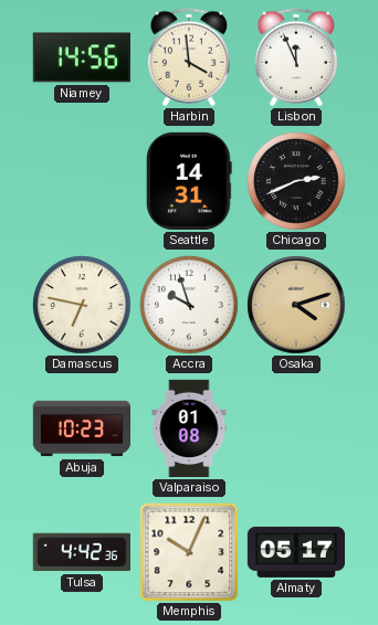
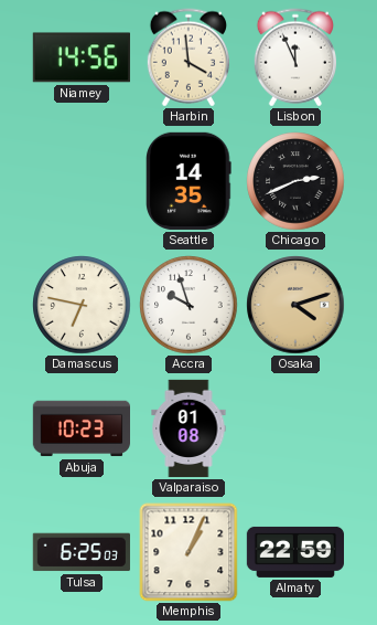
Seattle: 14:31 -> 14:35
Tulsa: 4:42 -> 6:25
Memphis: 10:04 -> 1:04
Almaty: 05:17 -> 22:59
